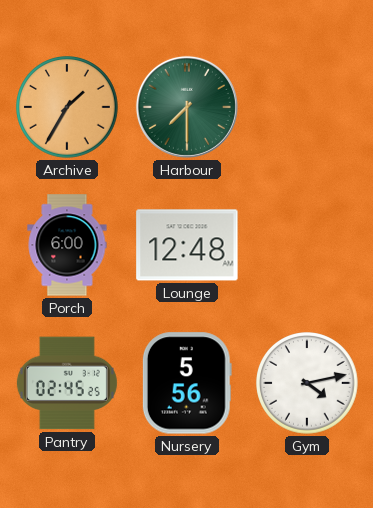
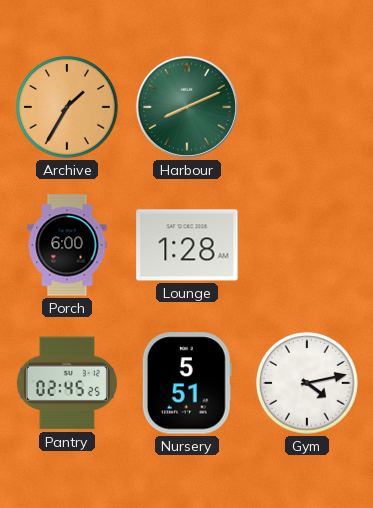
Harbour: 7:30 -> 8:11
Lounge: 12:48 -> 1:28
Nursery: 5:56 -> 5:51
